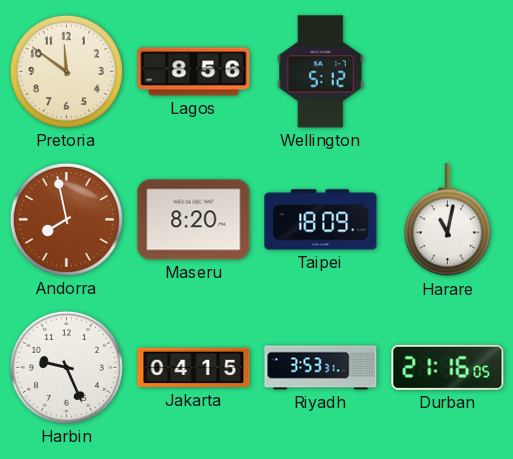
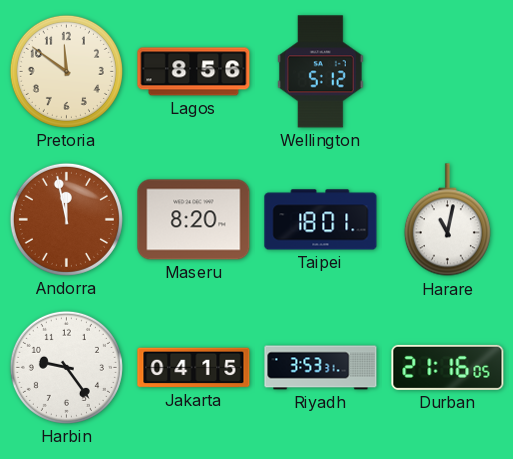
Andorra: 7:58 -> 11:58
Taipei: 18:09 -> 18:01
Harbin: 9:26 -> 9:24
